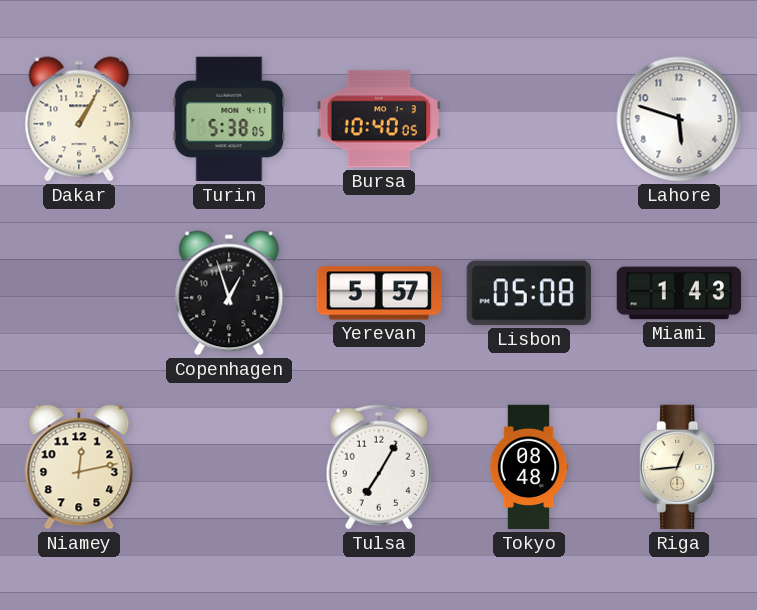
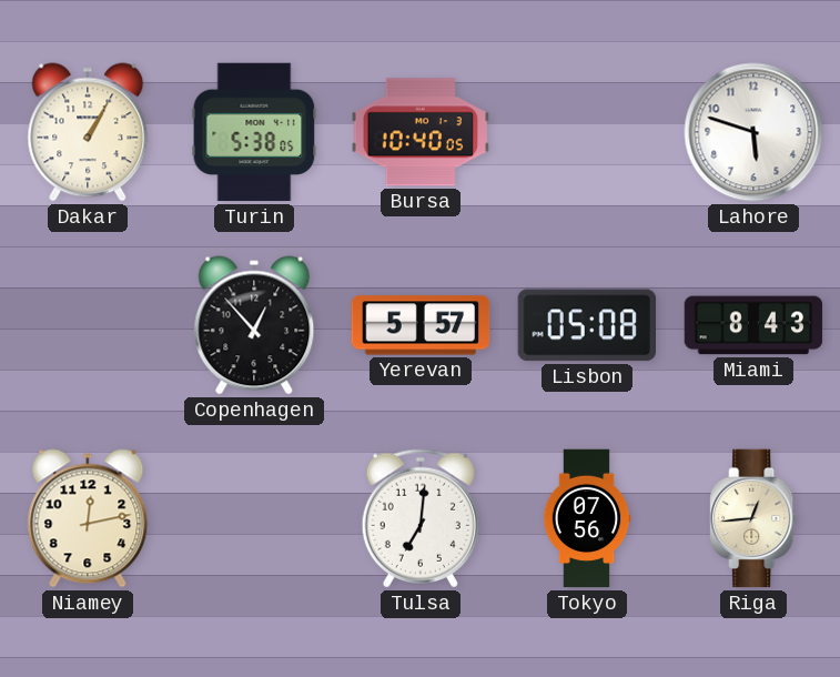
Copenhagen: 12:57 -> 12:53
Miami: 1:43 -> 8:43
Tulsa: 7:05 -> 7:01
Tokyo: 08:48 -> 07:56
